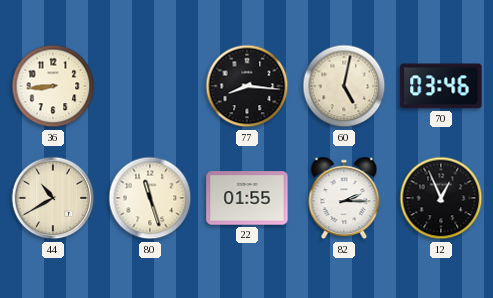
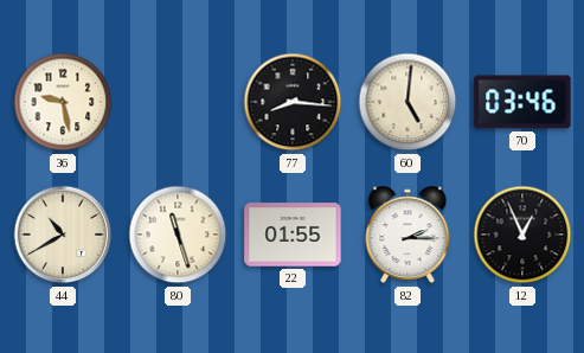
36: 8:44 -> 9:28
60: 5:02 -> 5:01
